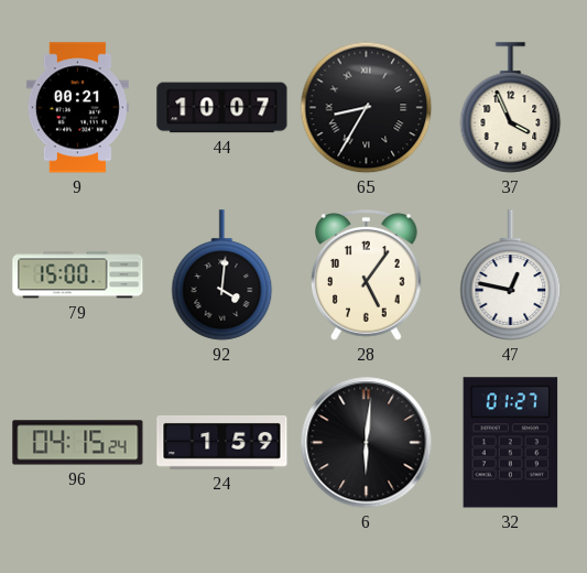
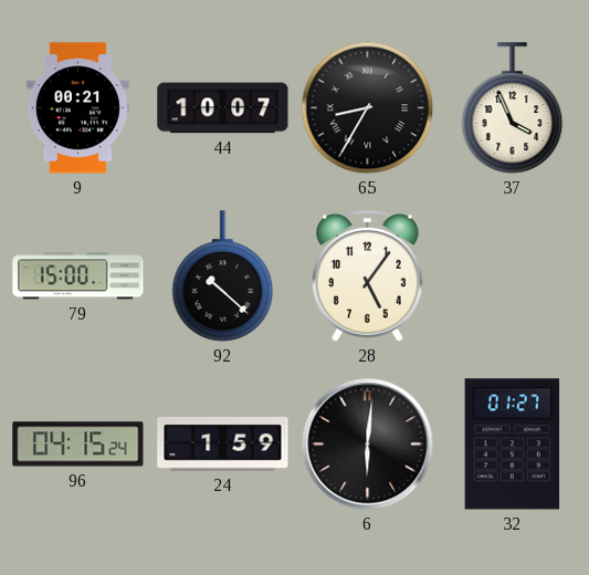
92: 4:01 -> 10:22
47: 12:47 -> none
